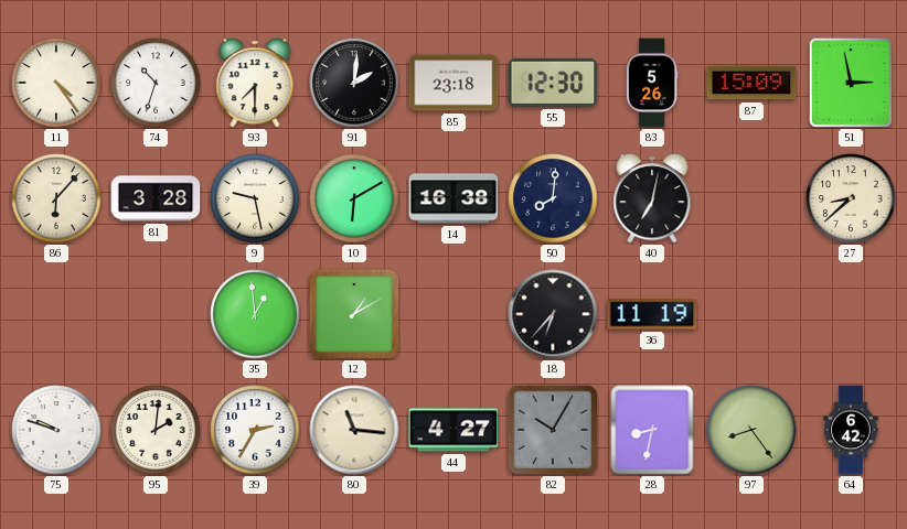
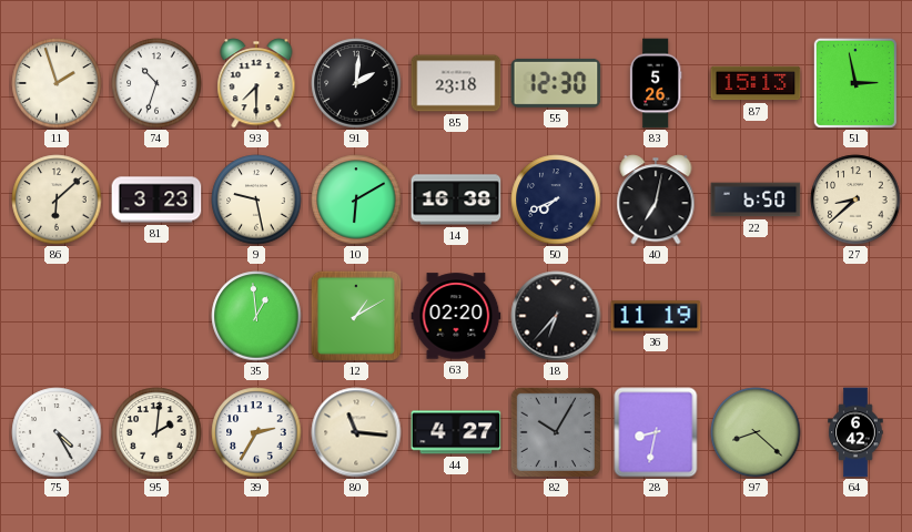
11: 4:24 -> 1:57
87: 15:09 -> 15:13
86: 6:07 -> 6:08
81: 3:28 -> 3:23
50: 8:01 -> 7:41
22: none -> 6:50
63: none -> 02:20
75: 9:48 -> 4:25
97: 8:24 -> 8:22
